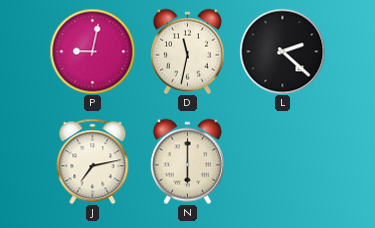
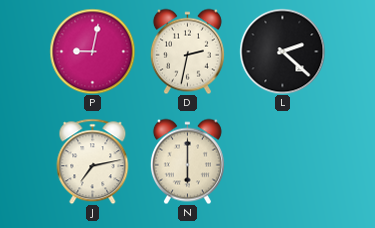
D: 11:32 -> 2:32
